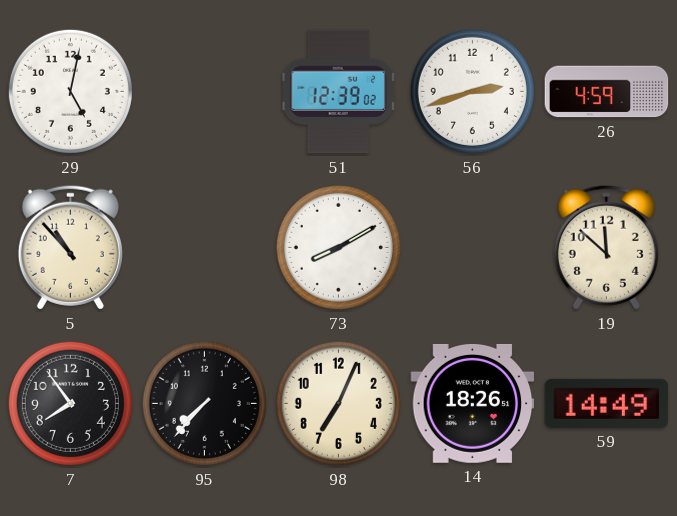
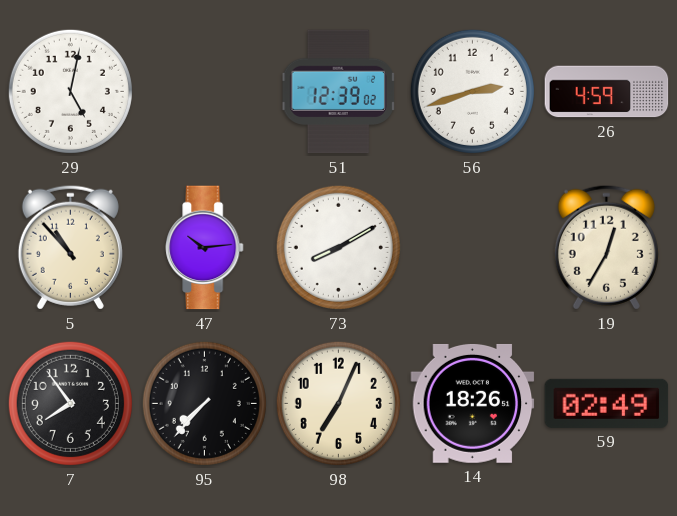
47: none -> 10:14
19: 11:52 -> 12:35
59: 14:49 -> 02:49
